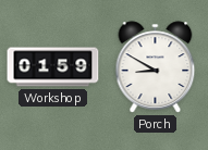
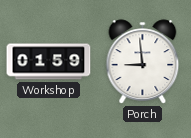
Porch: 8:50 -> 8:59
